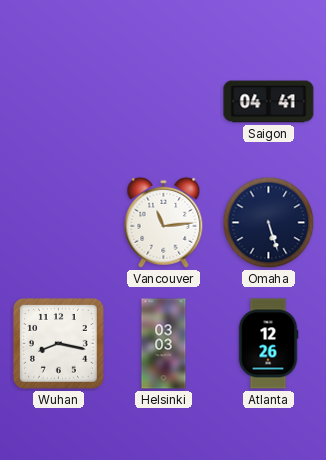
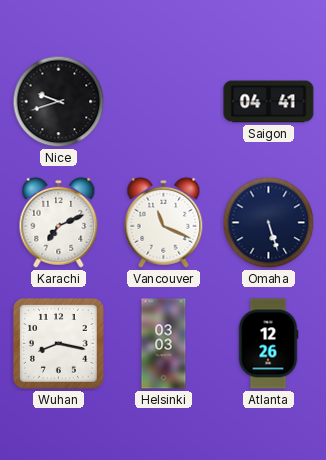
Nice: none -> 9:42
Karachi: none -> 7:11
Vancouver: 11:14 -> 11:19
